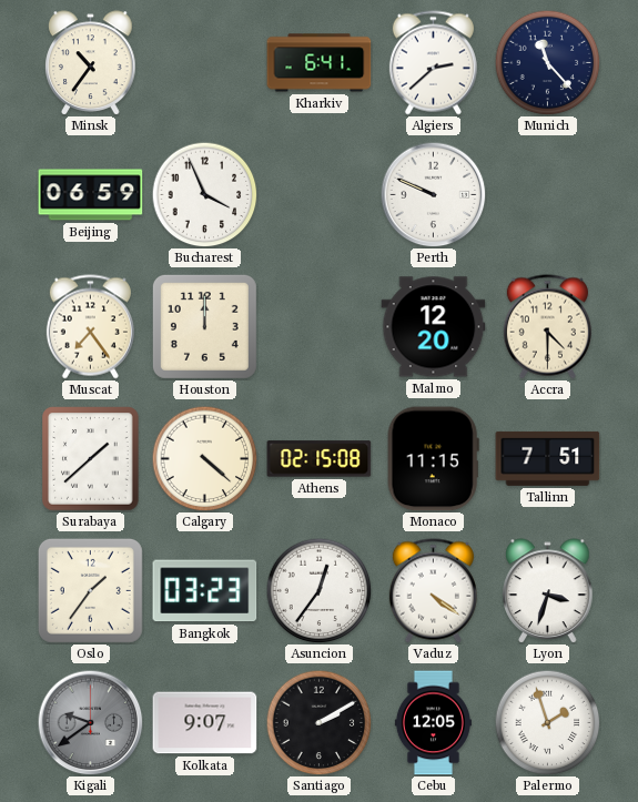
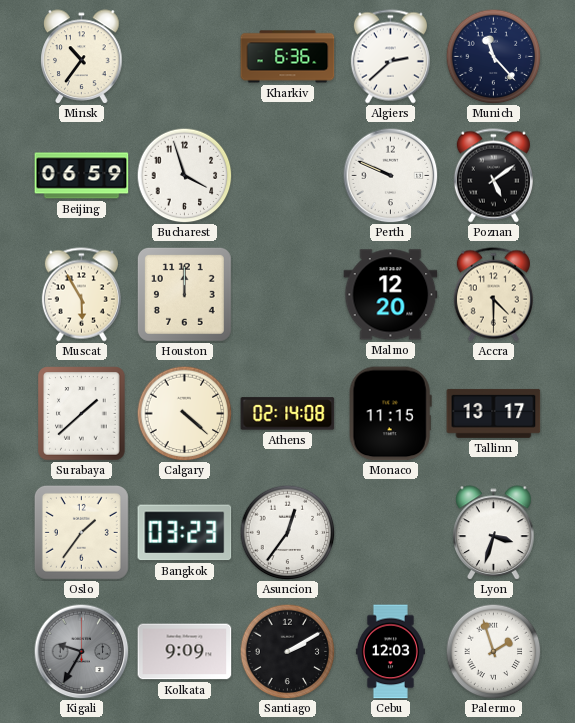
Kharkiv: 6:41 -> 6:36
Bucharest: 3:56 -> 3:57
Poznan: none -> 5:09
Muscat: 7:24 -> 5:55
Athens: 02:15 -> 02:14
Tallinn: 7:51 -> 13:17
Vaduz: 4:21 -> none
Kigali: 9:39 -> 9:35
Kolkata: 9:07 -> 9:09
Cebu: 12:05 -> 12:03
